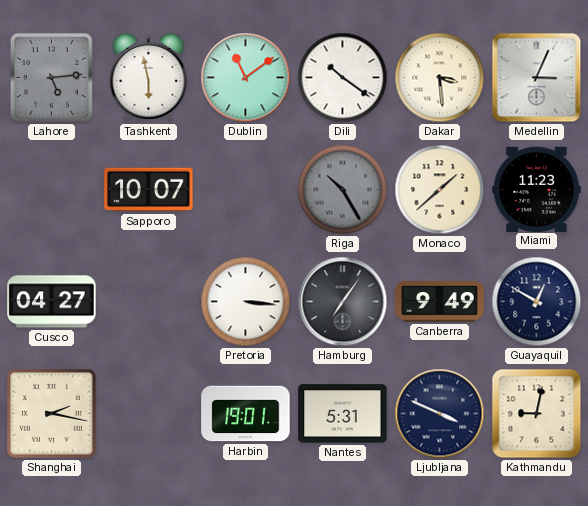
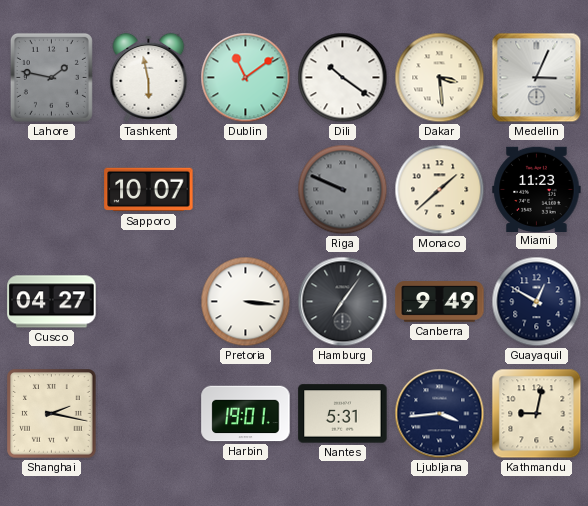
Lahore: 5:14 -> 1:47
Riga: 10:25 -> 9:49
Ljubljana: 3:49 -> 3:44
